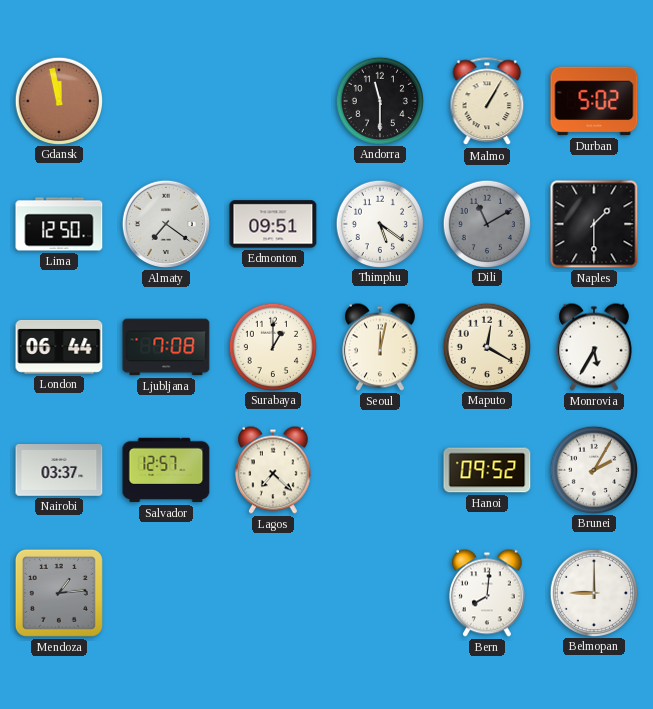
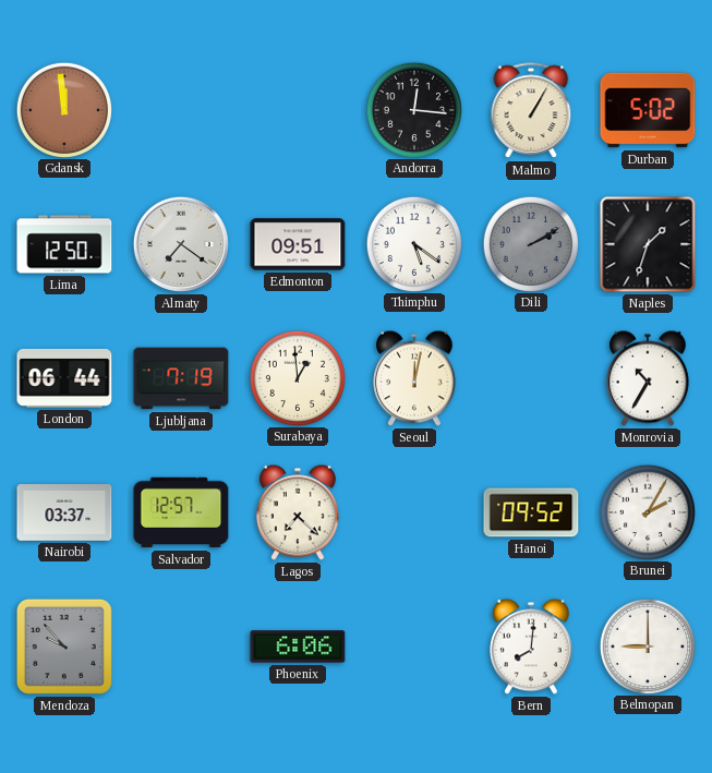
Gdansk: 11:58 -> 11:59
Andorra: 11:30 -> 12:16
Dili: 11:10 -> 2:10
Naples: 1:30 -> 1:33
Ljubljana: 7:08 -> 7:19
Surabaya: 1:00 -> 12:59
Maputo: 12:20 -> none
Monrovia: 5:35 -> 10:35
Mendoza: 1:14 -> 9:53
Phoenix: none -> 6:06
